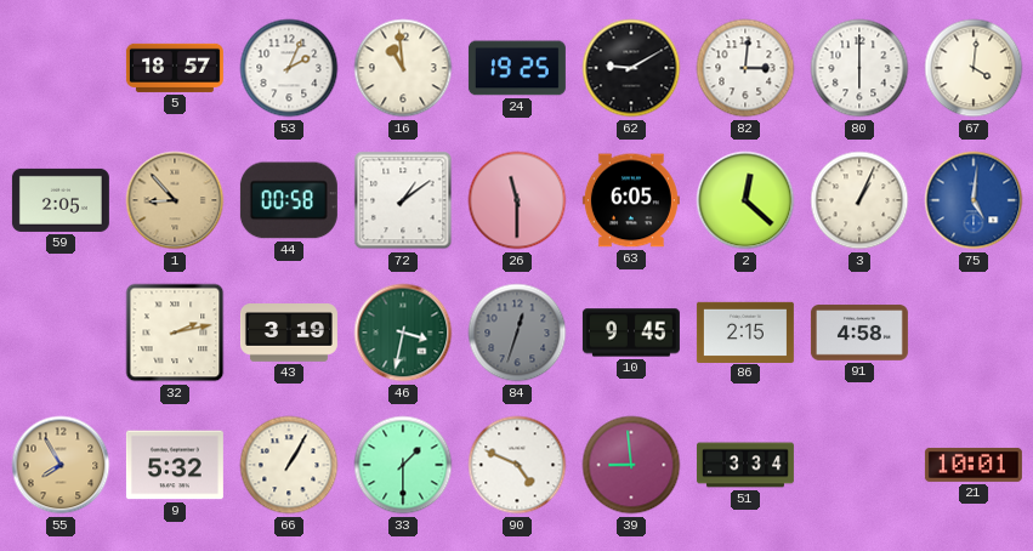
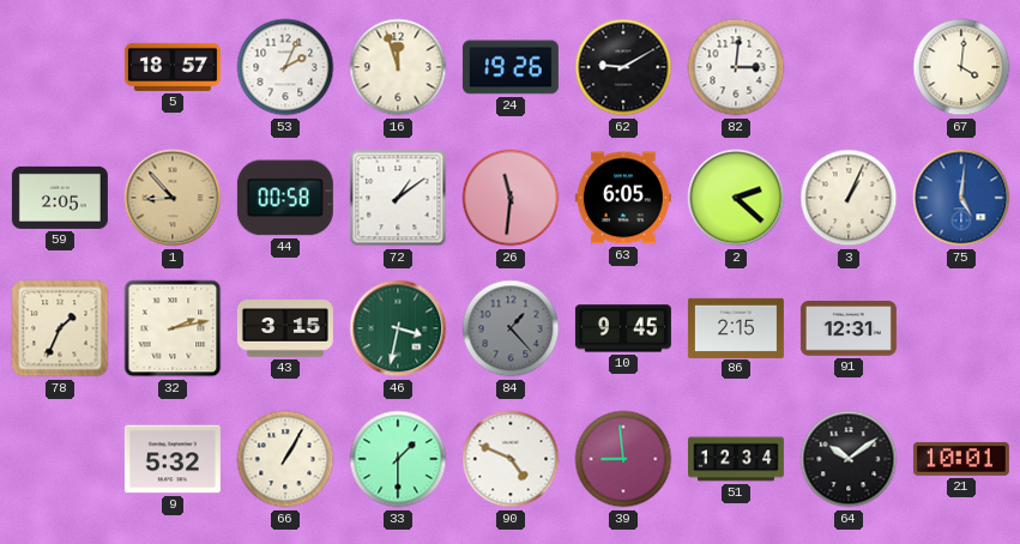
16: 10:59 -> 11:57
24: 19:25 -> 19:26
80: 6:00 -> none
26: 11:30 -> 11:31
2: 12:22 -> 2:22
78: none -> 1:34
43: 3:19 -> 3:15
84: 12:33 -> 1:23
91: 4:58 -> 12:31
55: 7:55 -> none
51: 3:34 -> 12:34
64: none -> 10:09
